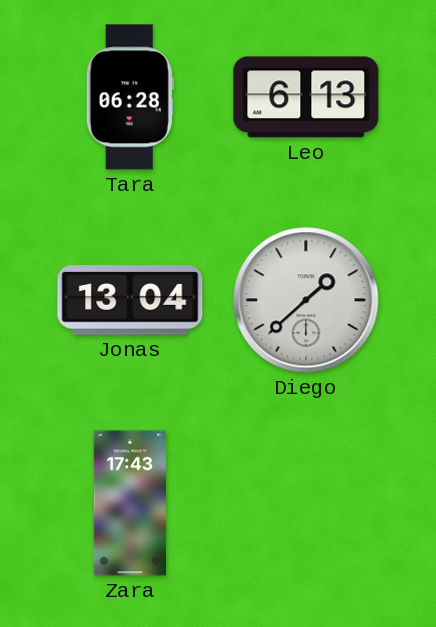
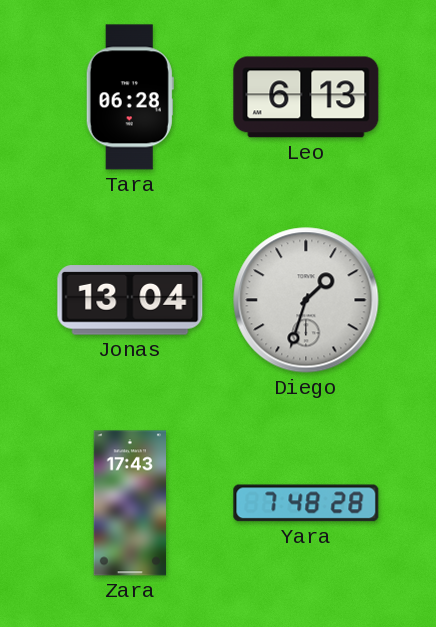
Diego: 1:38 -> 1:33
Yara: none -> 7:48
